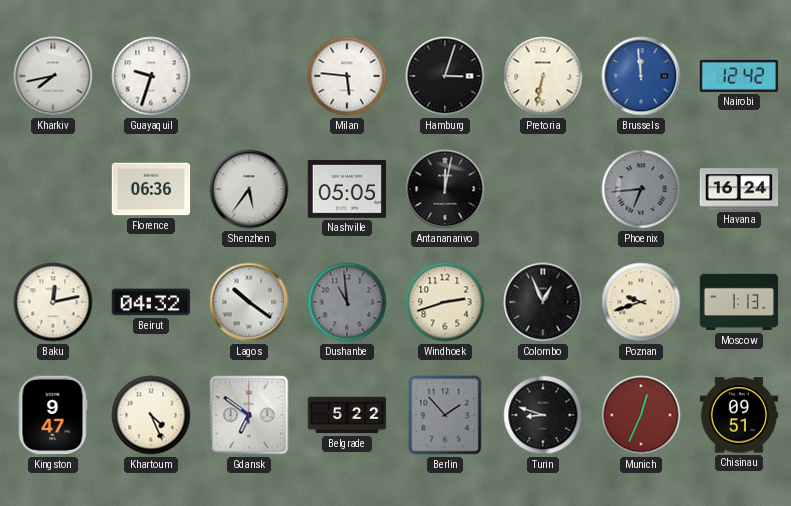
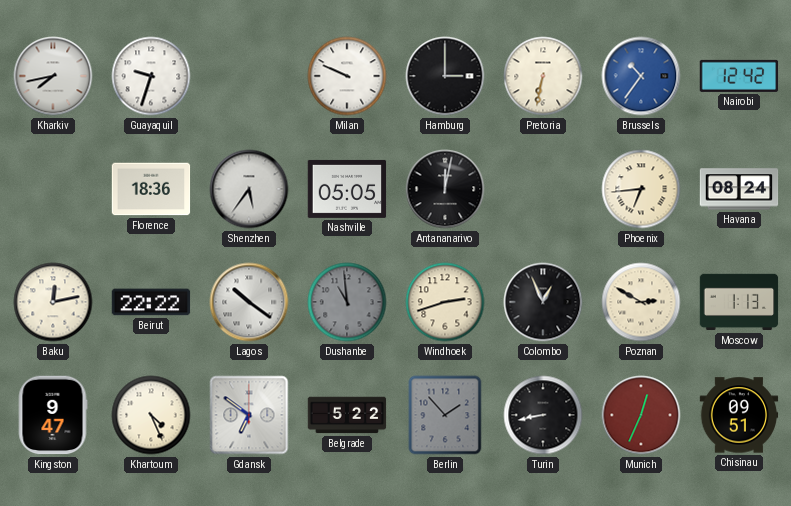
Milan: 5:46 -> 9:49
Hamburg: 3:03 -> 3:00
Brussels: 11:59 -> 10:36
Florence: 06:36 -> 18:36
Phoenix dial: grey -> cream
Havana: 16:24 -> 08:24
Beirut: 04:32 -> 22:22
Poznan: 9:42 -> 2:50
Turin: 8:48 -> 8:43
